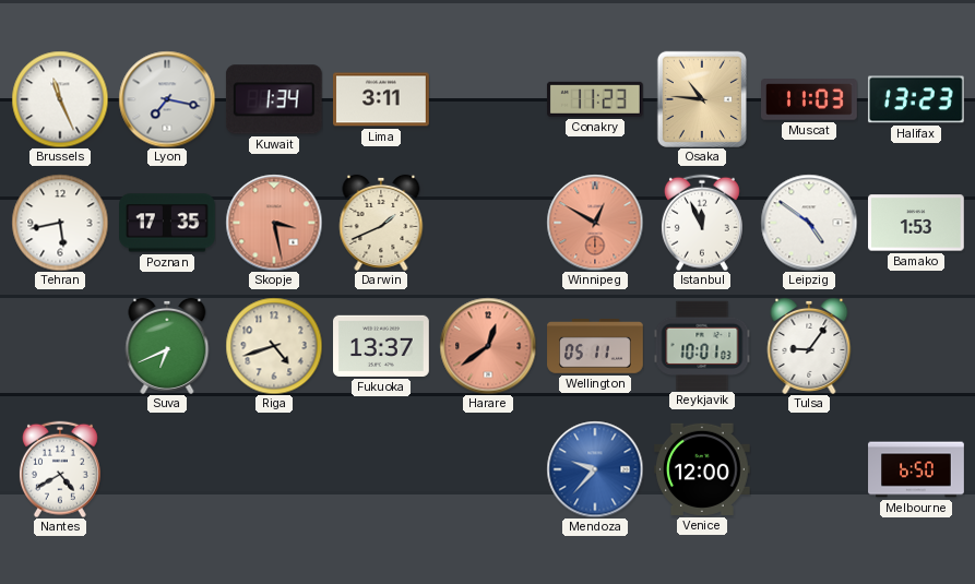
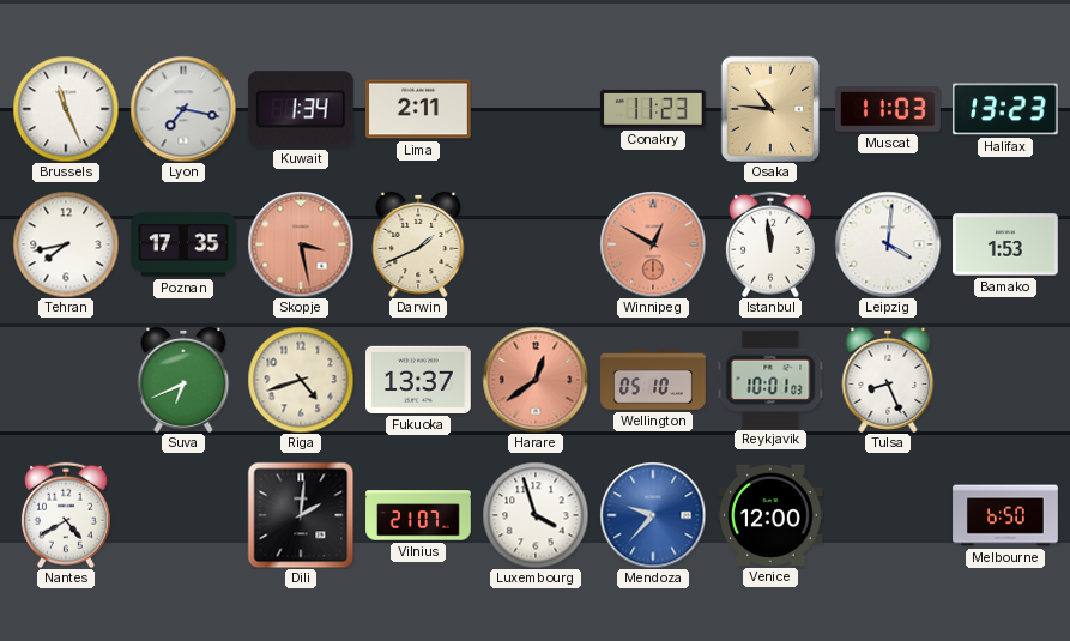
Lima: 3:11 -> 2:11
Tehran: 5:43 -> 7:43
Istanbul: 11:56 -> 11:59
Leipzig: 4:51 -> 4:01
Wellington: 05:11 -> 05:10
Tulsa: 9:06 -> 8:26
Dili: none -> 2:01
Vilnius: none -> 21:07
Luxembourg: none -> 3:57
